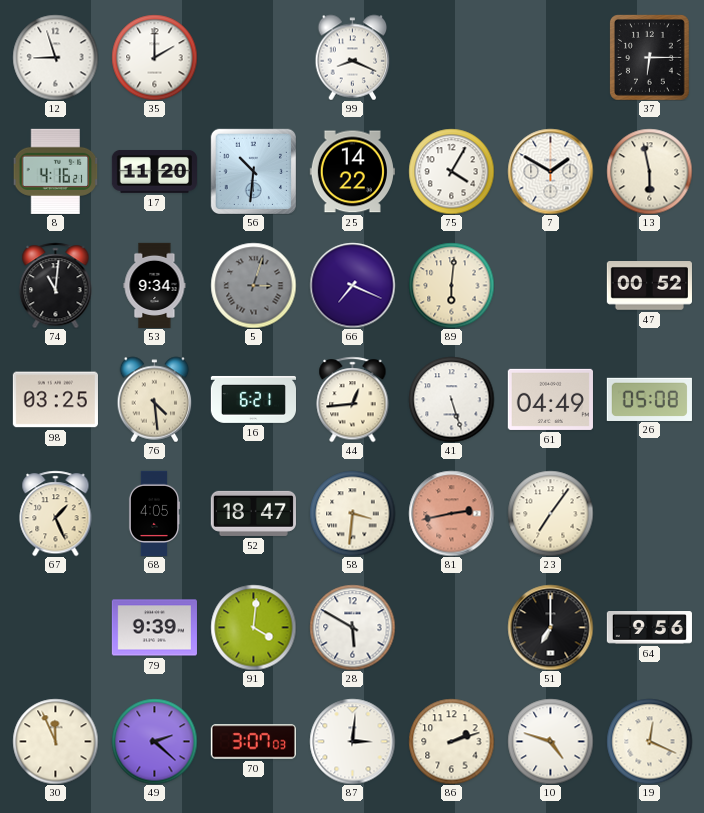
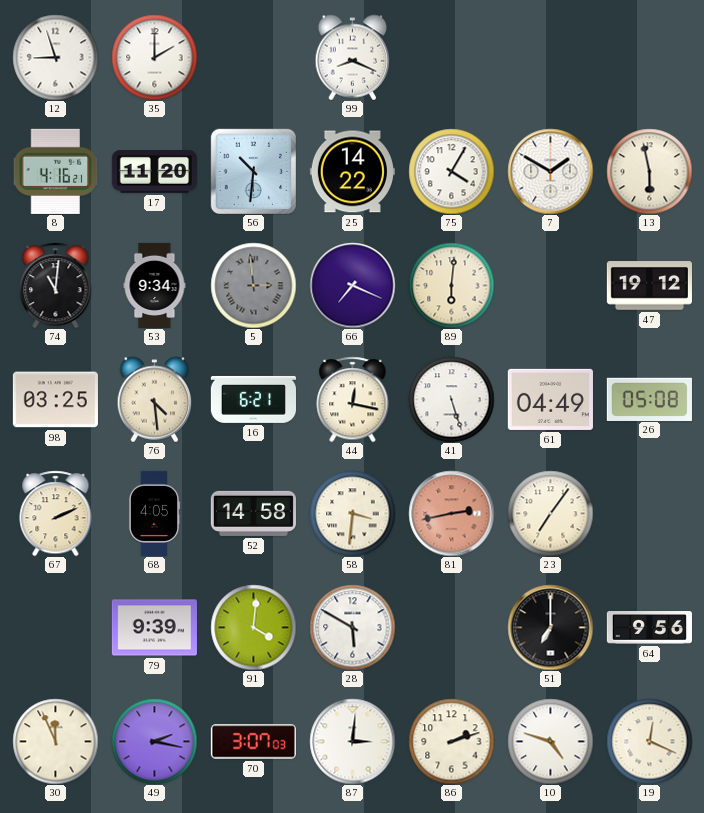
37: 6:15 -> none
5: 3:03 -> 2:59
47: 00:52 -> 19:12
44: 12:44 -> 12:17
67: 1:26 -> 2:11
52: 18:47 -> 14:58
49: 2:22 -> 2:17
